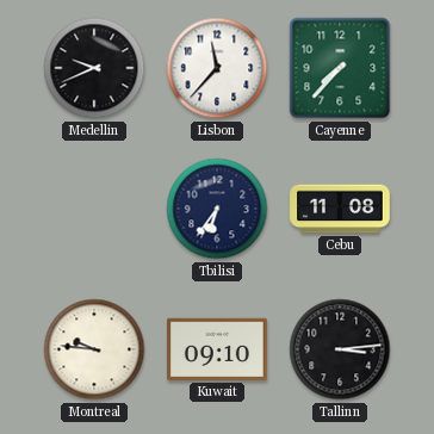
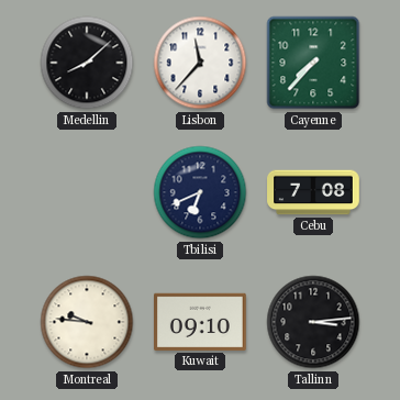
Medellin: 9:41 -> 8:08
Tbilisi: 6:36 -> 6:41
Cebu: 11:08 -> 7:08
